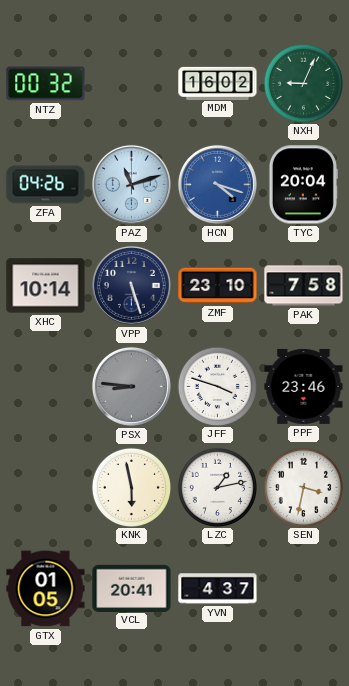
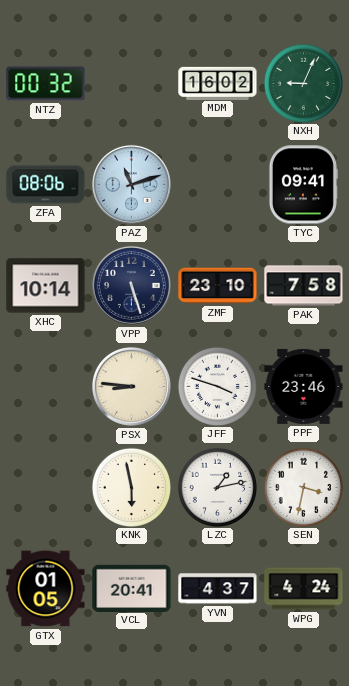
ZFA: 04:26 -> 08:06
HCN: 4:18 -> none
TYC: 20:04 -> 09:41
PSX dial: grey -> cream
WPG: none -> 4:24
